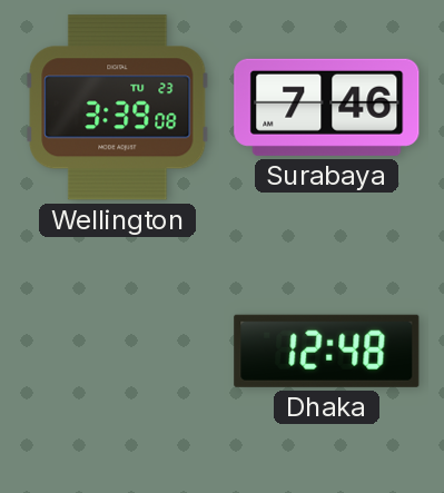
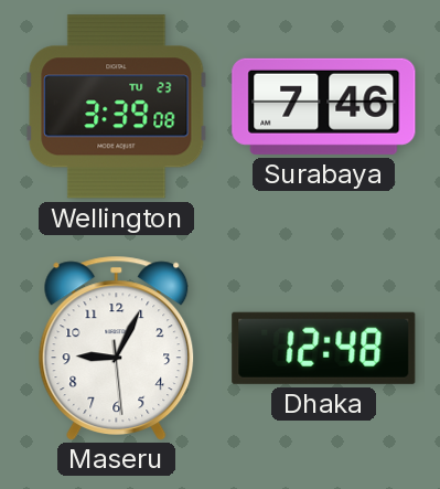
Maseru: none -> 9:04
